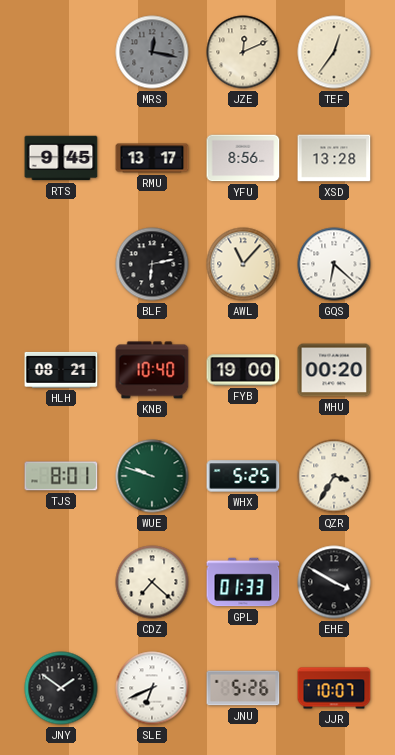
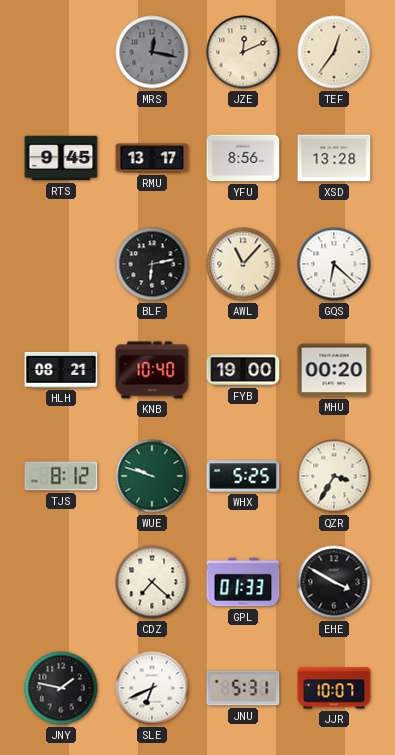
TJS: 8:01 -> 8:12
JNY: 1:51 -> 1:47
JNU: 5:26 -> 5:31
